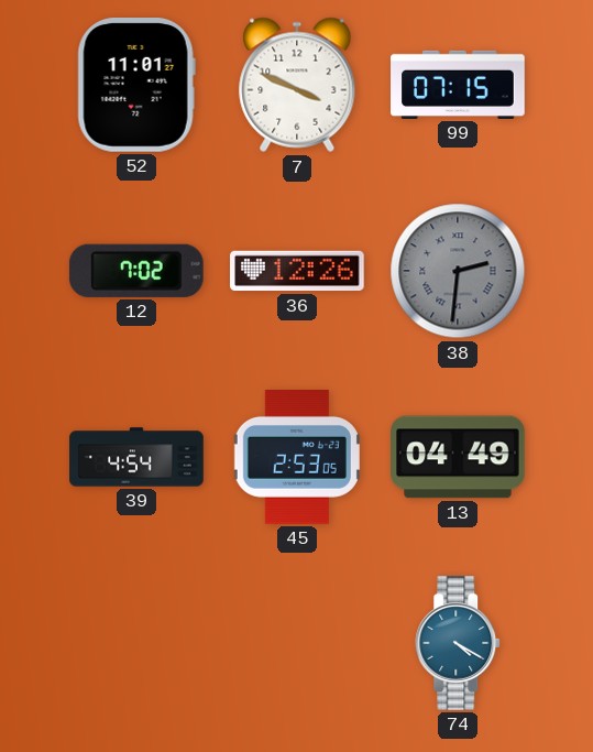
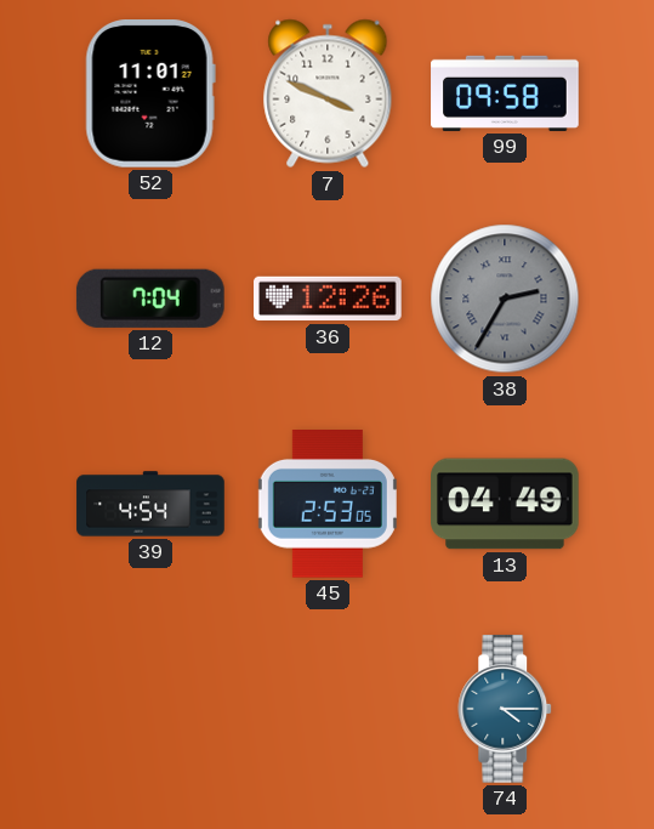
99: 07:15 -> 09:58
12: 7:02 -> 7:04
38: 2:31 -> 2:35
74: 4:20 -> 4:15
